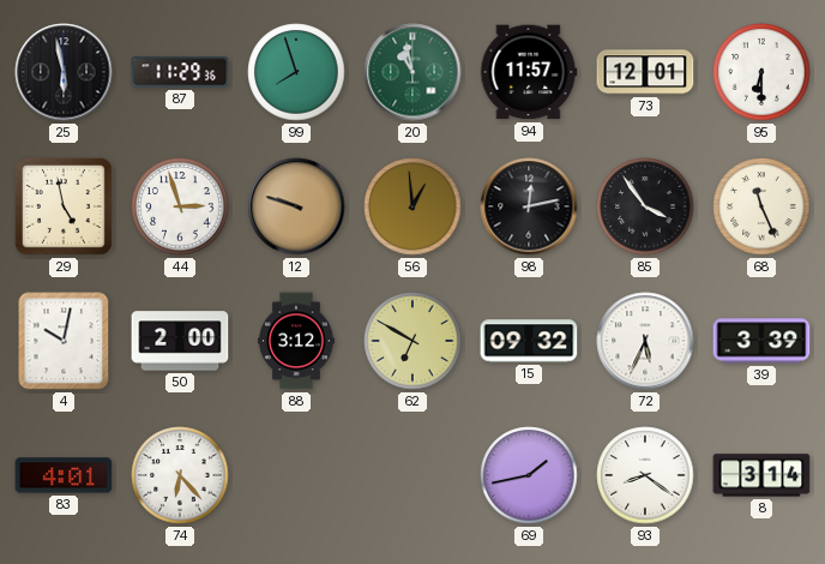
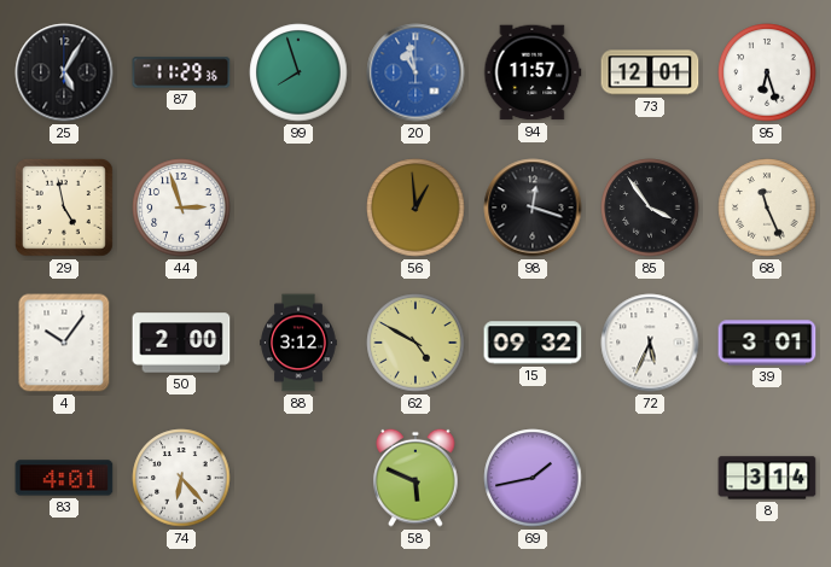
25: 5:58 -> 5:05
20 dial: green -> blue
95: 6:30 -> 6:27
12: 9:48 -> none
98: 12:13 -> 12:18
4: 10:02 -> 10:06
62: 6:50 -> 4:50
39: 3:39 -> 3:01
58: none -> 5:49
93: 8:21 -> none
